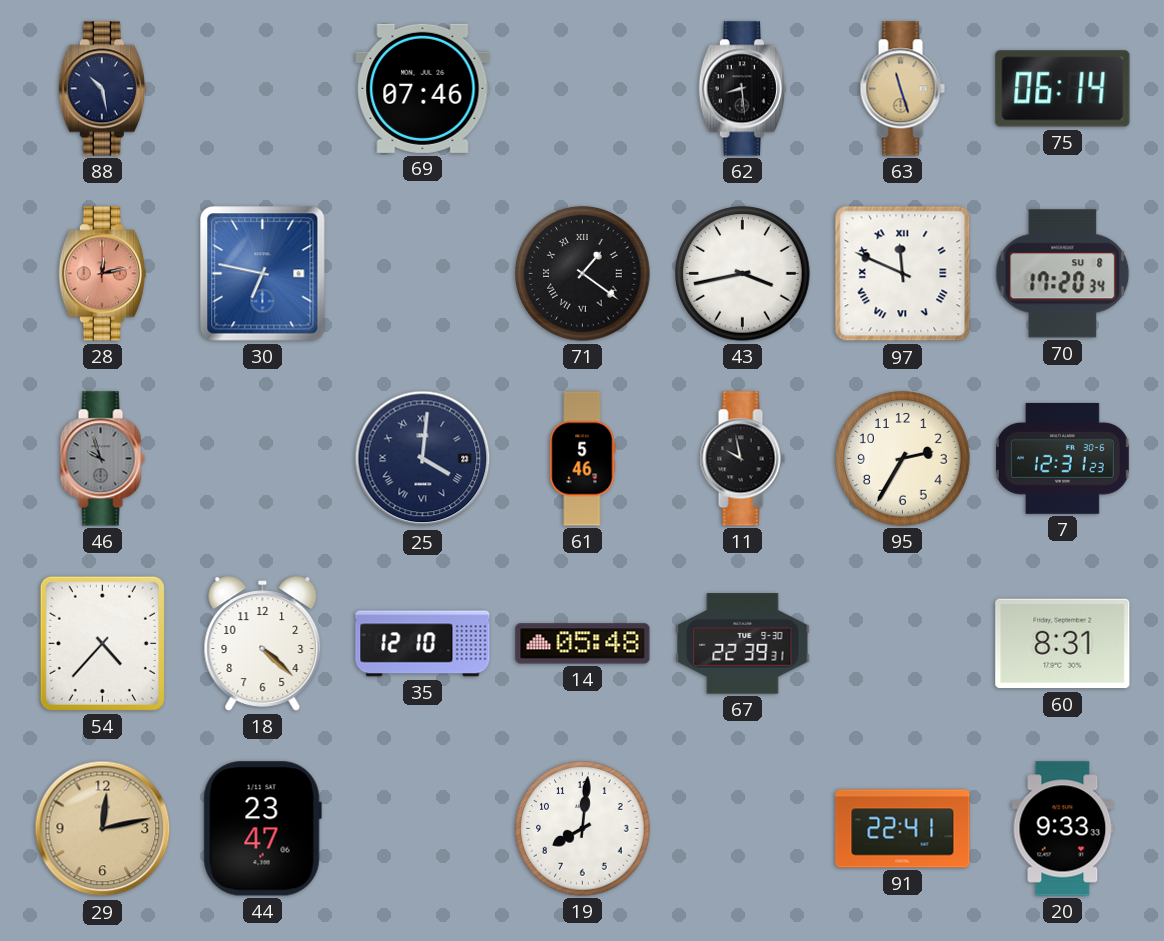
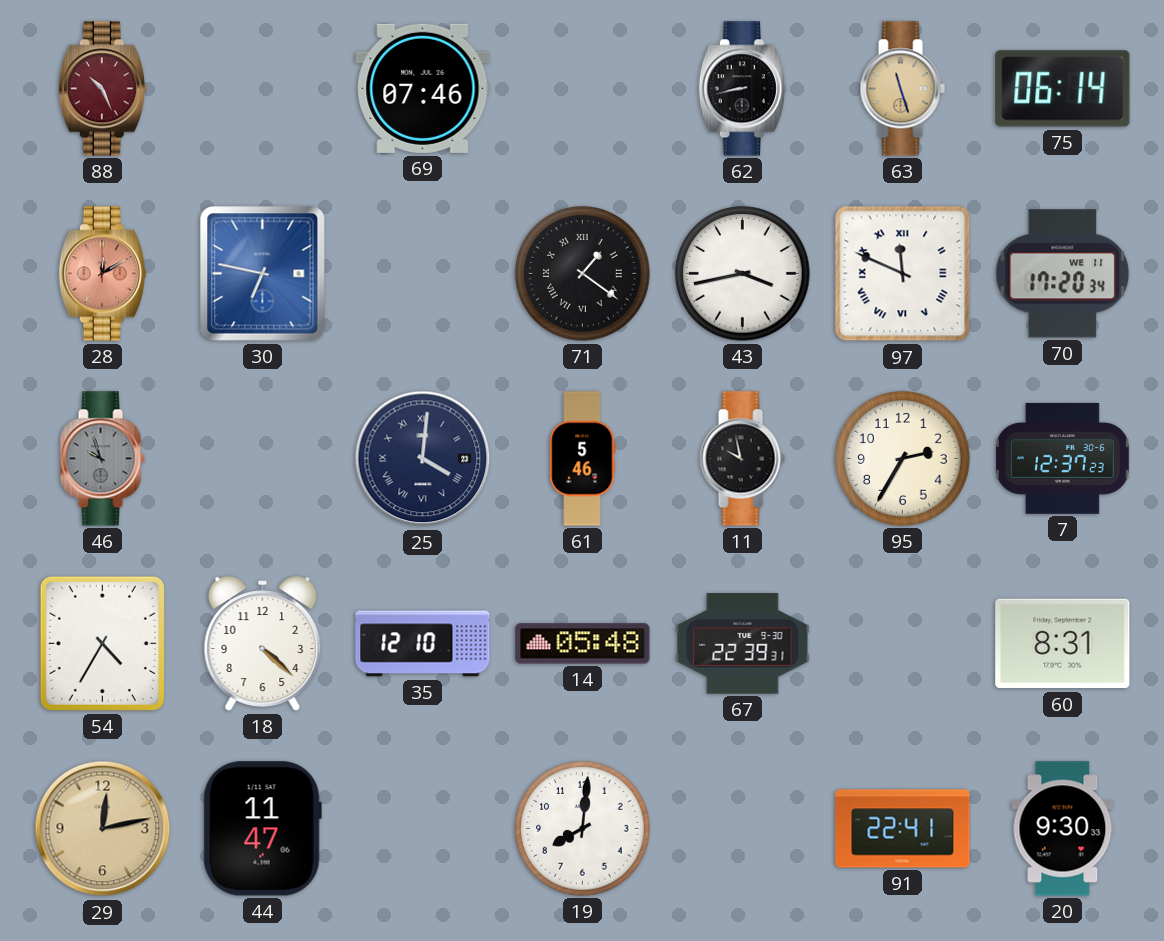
88: 10:28 -> 10:26
88 dial: navy -> burgundy
62: 8:29 -> 8:43
28: 12:13 -> 12:10
70 date: SU 8 -> WE 11
7: 12:31 -> 12:37
54: 4:37 -> 4:35
44: 23:47 -> 11:47
20: 9:33 -> 9:30
